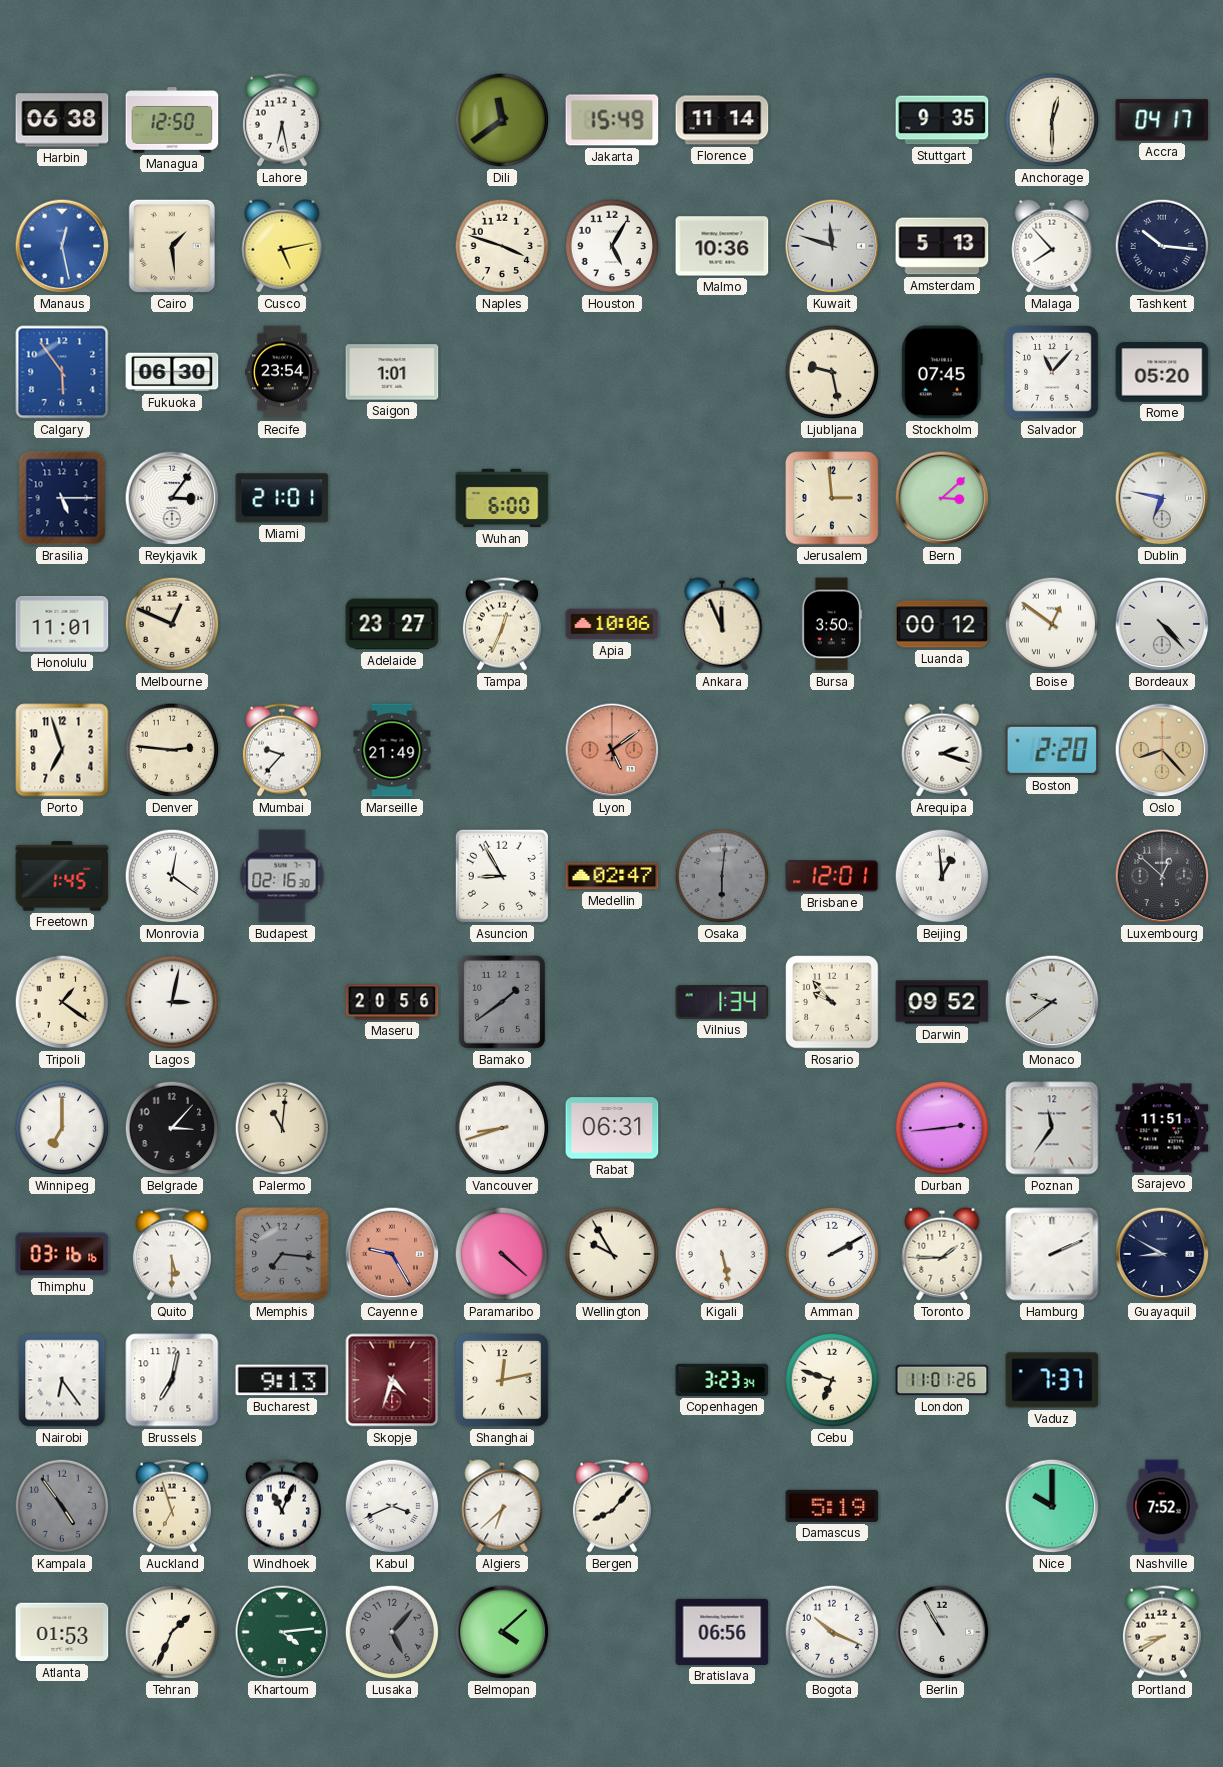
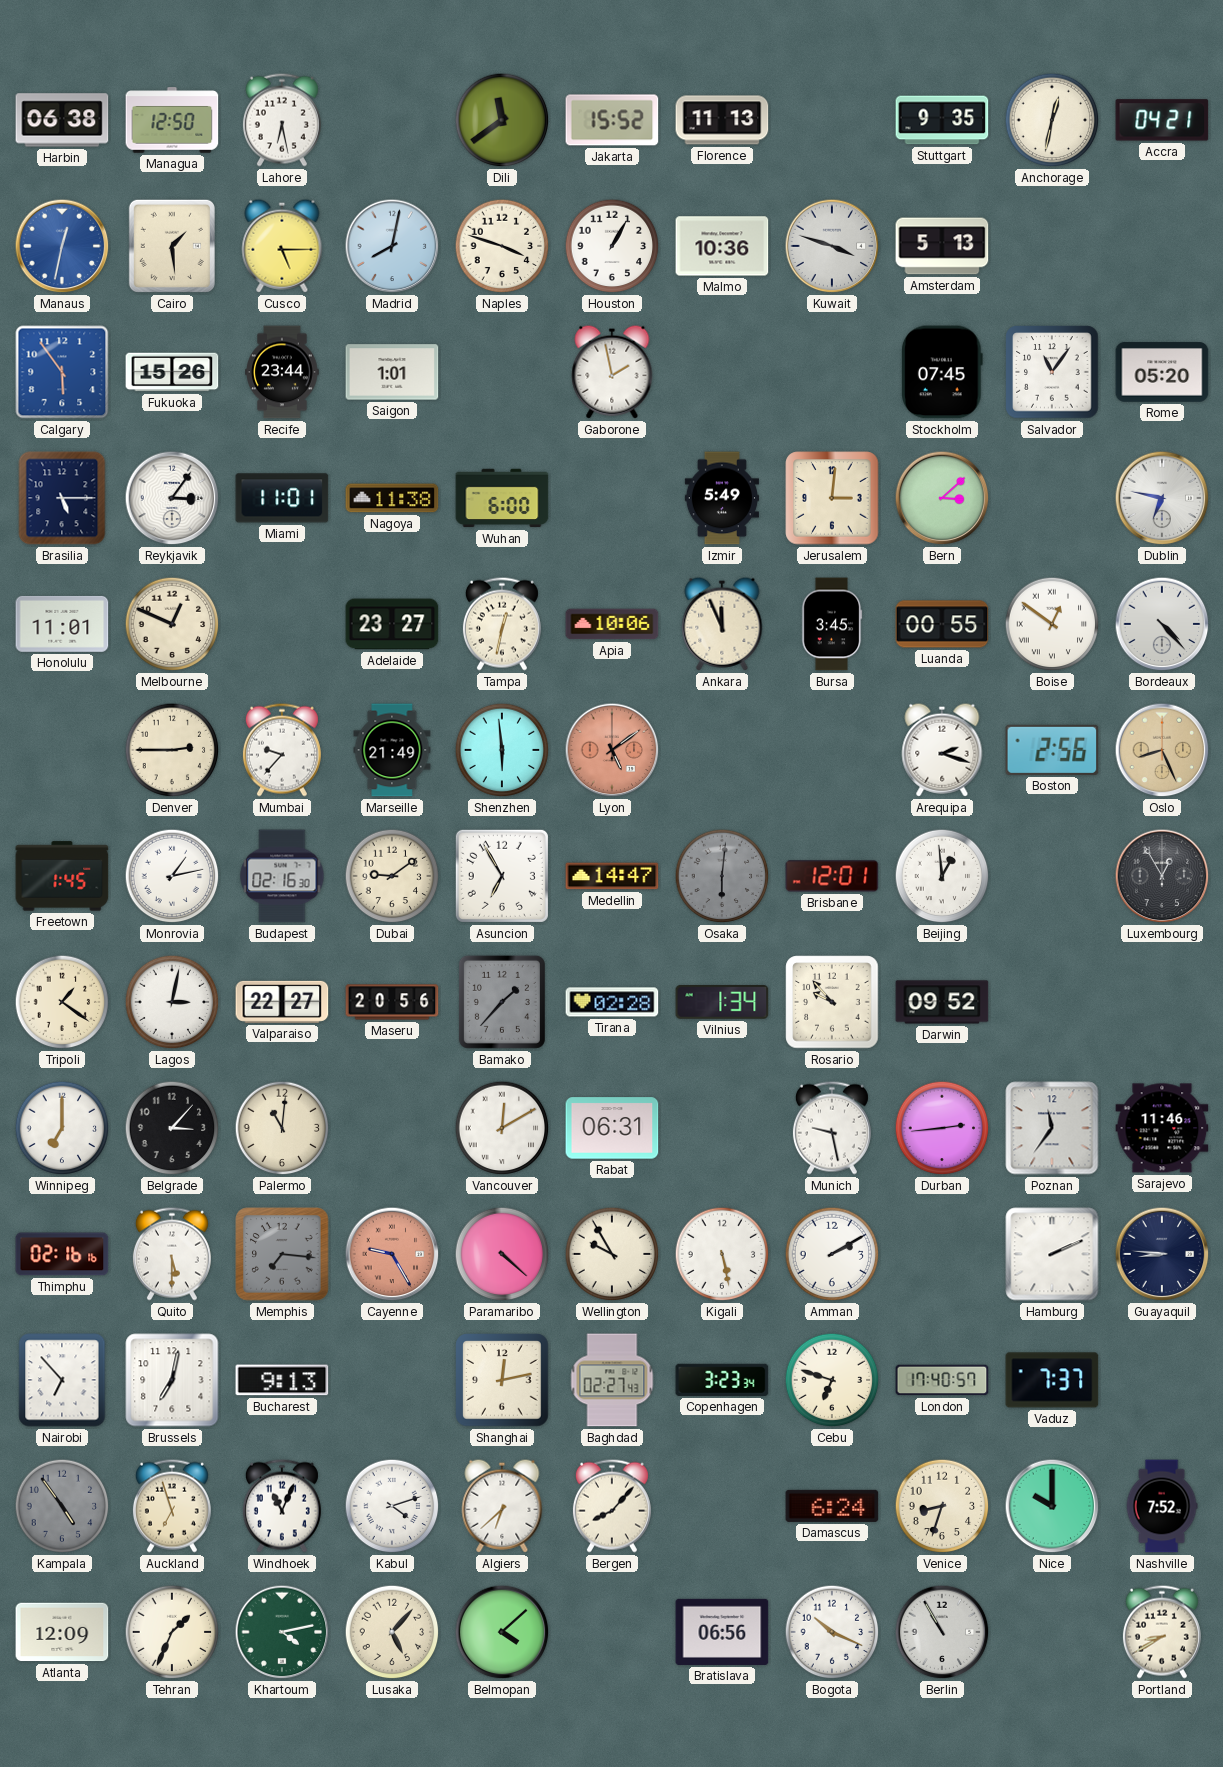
Jakarta: 15:49 -> 15:52
Florence: 11:14 -> 11:13
Anchorage: 12:30 -> 12:32
Accra: 04:17 -> 04:21
Manaus: 12:28 -> 12:32
Cusco: 5:13 -> 5:15
Madrid: none -> 8:02
Houston: 5:05 -> 1:05
Kuwait: 11:48 -> 3:48
Malaga: 7:53 -> none
Tashkent: 10:16 -> none
Fukuoka: 06:30 -> 15:26
Recife: 23:54 -> 23:44
Gaborone: none -> 1:58
Ljubljana: 9:28 -> none
Salvador: 11:07 -> 11:06
Miami: 21:01 -> 11:01
Nagoya: none -> 11:38
Izmir: none -> 5:49
Jerusalem: 2:59 -> 3:01
Tampa: 12:34 -> 12:32
Bursa: 3:50 -> 3:45
Luanda: 00:12 -> 00:55
Porto: 6:57 -> none
Denver: 2:46 -> 2:45
Shenzhen: none -> 5:59
Boston: 2:20 -> 2:56
Oslo: 8:23 -> 8:26
Monrovia: 12:21 -> 1:13
Dubai: none -> 9:09
Asuncion: 8:55 -> 6:55
Medellin: 02:47 -> 14:47
Luxembourg: 12:52 -> 12:55
Valparaiso: none -> 22:27
Bamako: 1:39 -> 1:37
Tirana: none -> 02:28
Monaco: 9:39 -> none
Vancouver: 8:42 -> 12:10
Munich: none -> 9:28
Sarajevo: 11:51 -> 11:46
Thimphu: 03:16 -> 02:16
Toronto: 1:45 -> none
Guayaquil: 8:50 -> 8:46
Nairobi: 6:24 -> 6:53
Skopje: 4:33 -> none
Baghdad: none -> 02:27
London: 11:01 -> 17:40
Kabul: 3:41 -> 4:12
Damascus: 5:19 -> 6:24
Venice: none -> 8:33
Atlanta: 01:53 -> 12:09
Khartoum: 4:14 -> 4:13
Lusaka dial: grey -> cream
